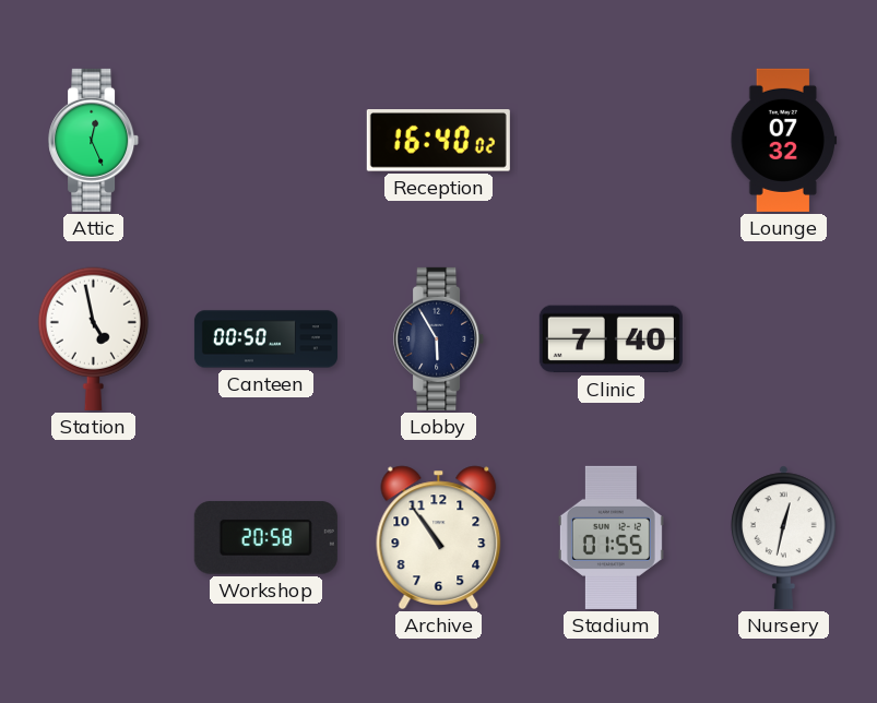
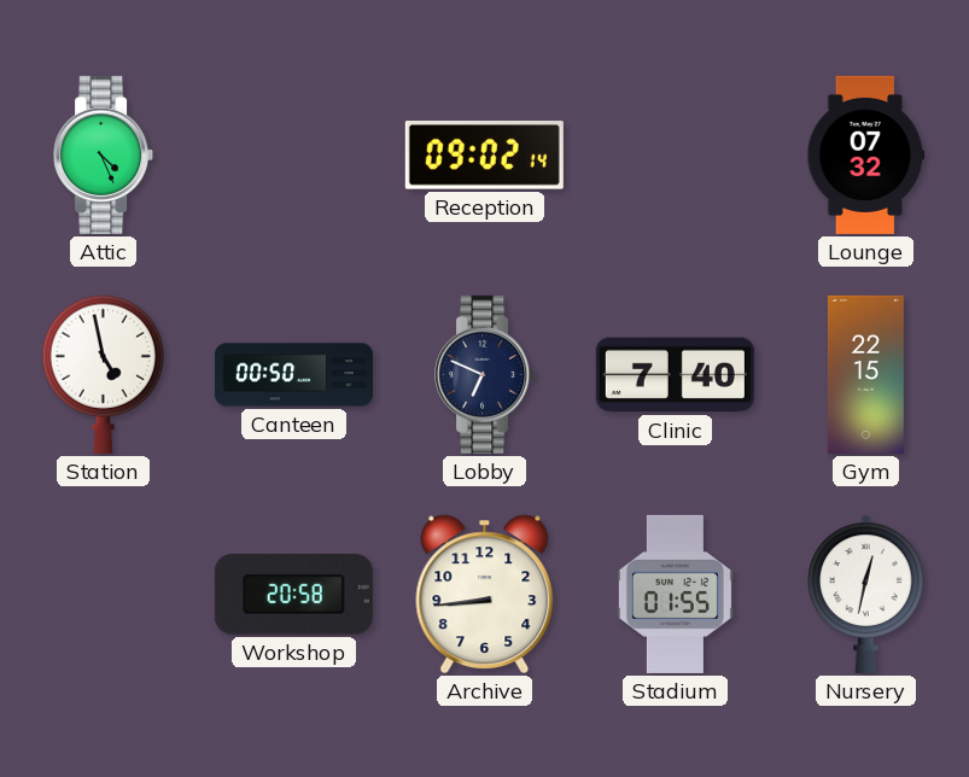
Attic: 12:26 -> 4:26
Reception: 16:40 -> 09:02
Lobby: 5:55 -> 6:49
Gym: none -> 22:15
Archive: 10:54 -> 8:44
